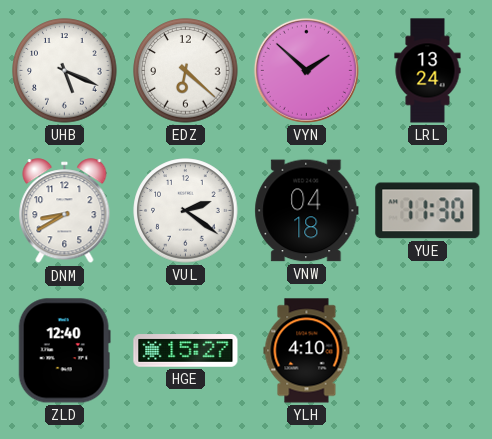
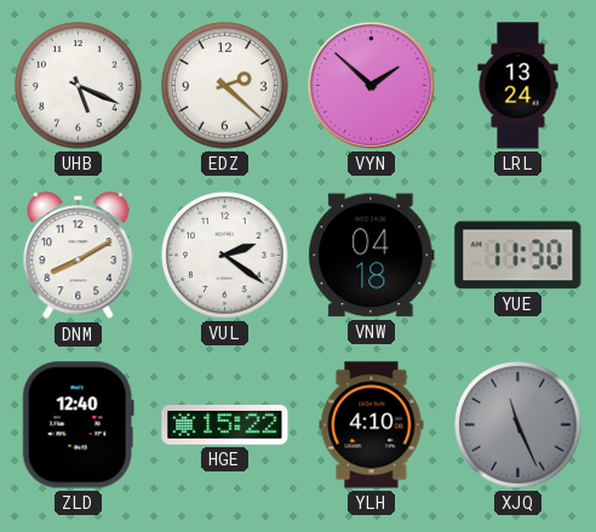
EDZ: 6:22 -> 2:22
DNM: 8:40 -> 8:10
HGE: 15:27 -> 15:22
XJQ: none -> 11:26
